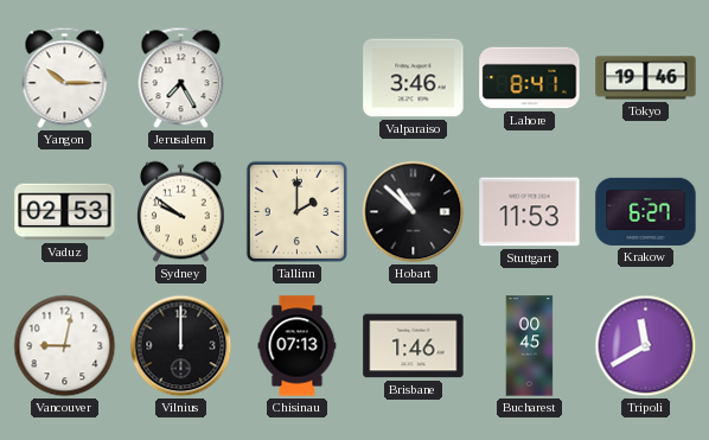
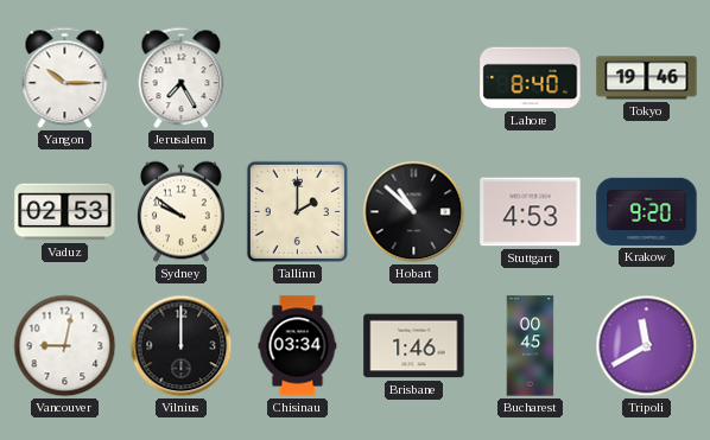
Valparaiso: 3:46 -> none
Lahore: 8:41 -> 8:40
Stuttgart: 11:53 -> 4:53
Krakow: 6:27 -> 9:20
Chisinau: 07:13 -> 03:34
